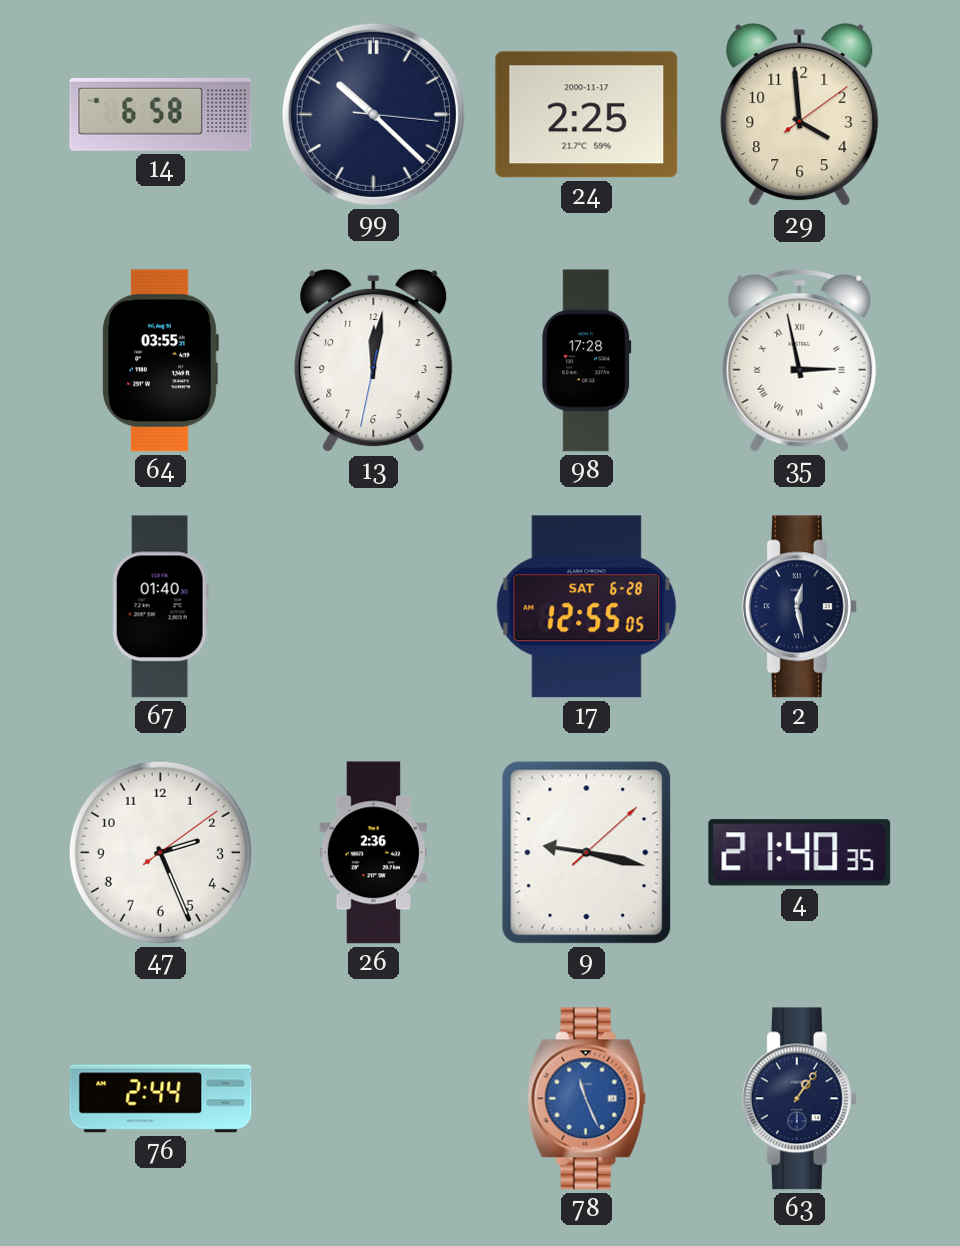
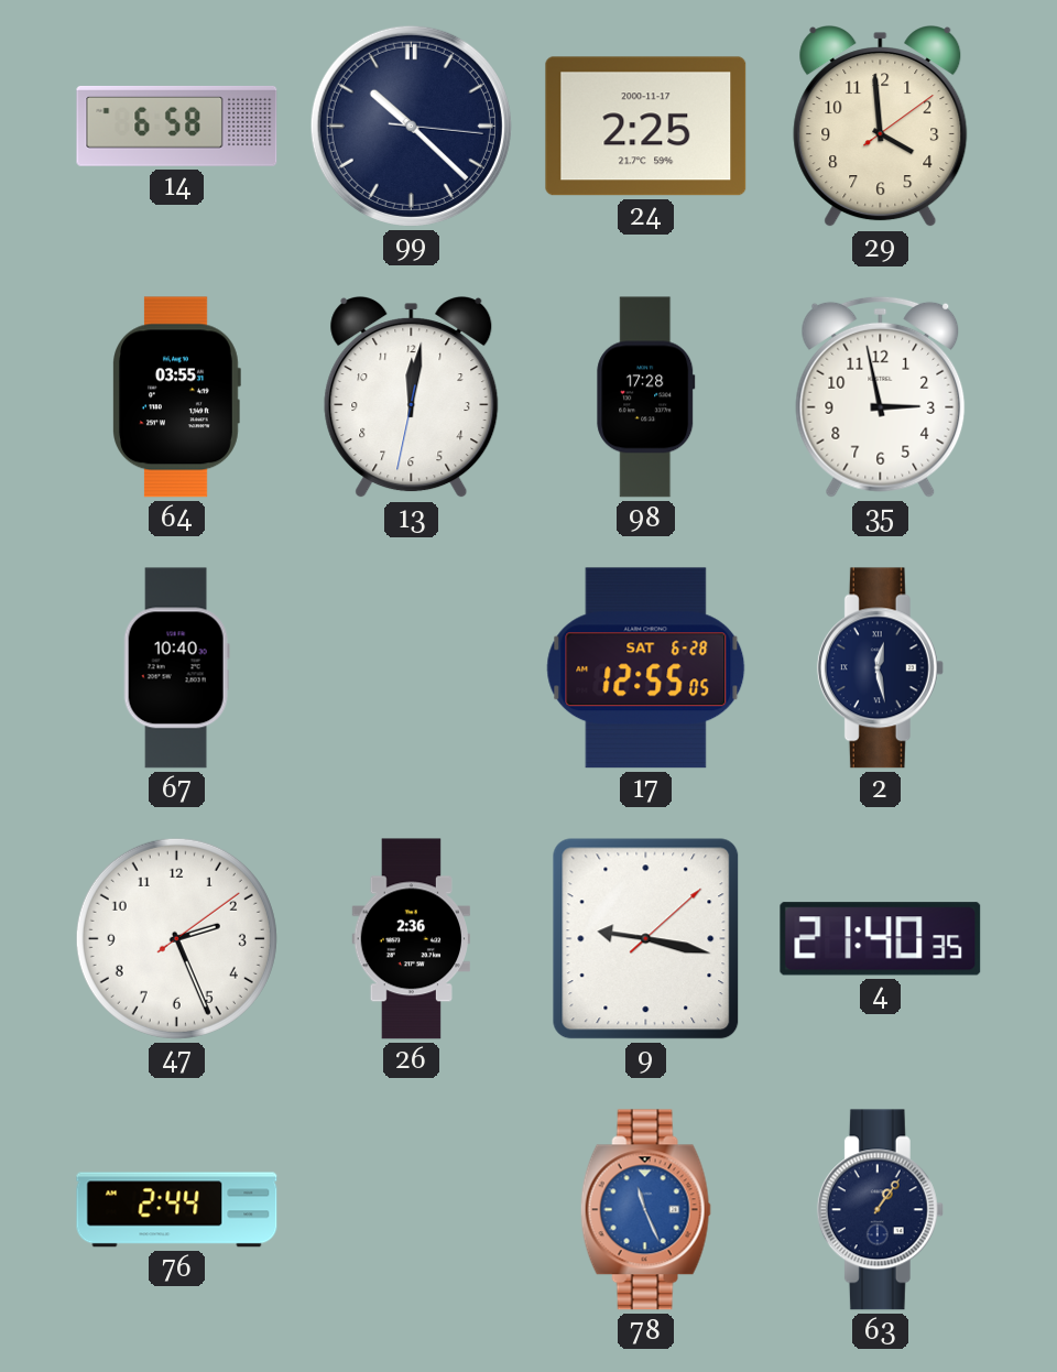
35 numerals: Roman -> Arabic
67: 01:40 -> 10:40
